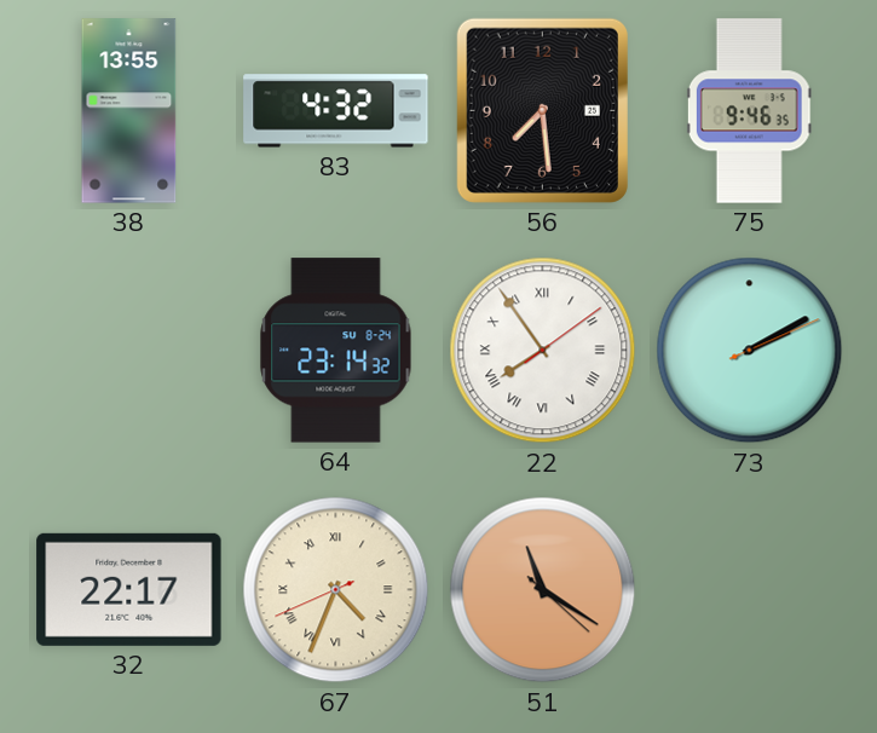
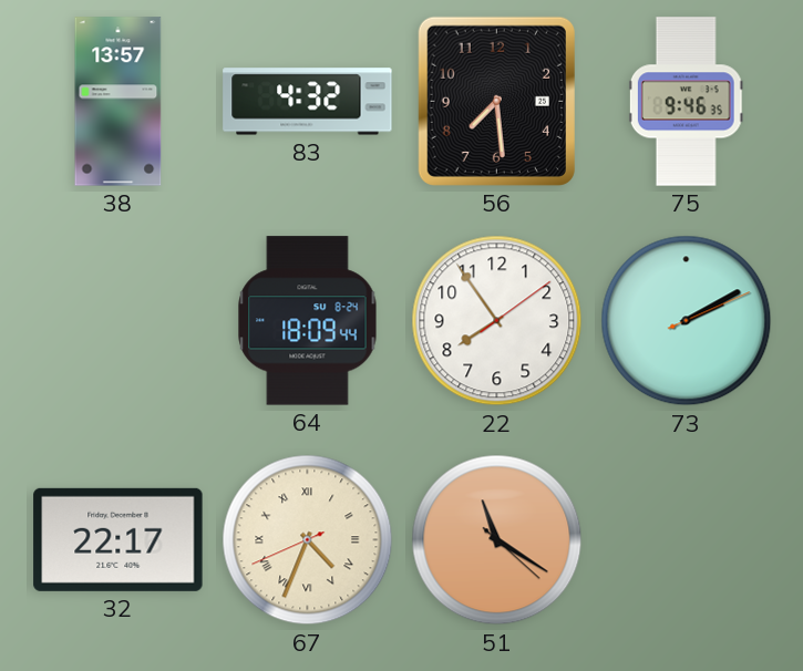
38: 13:55 -> 13:57
64: 23:14 -> 18:09
22 numerals: Roman -> Arabic
